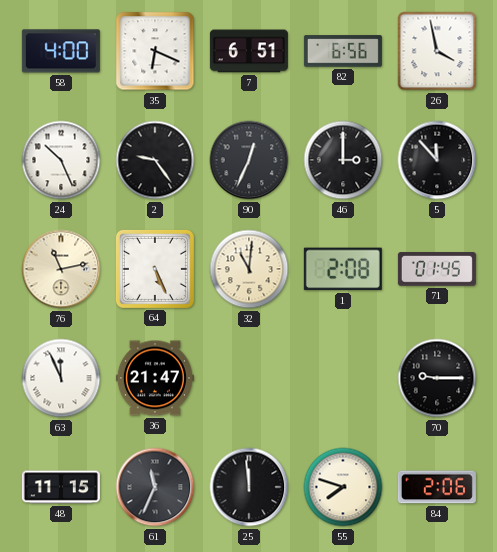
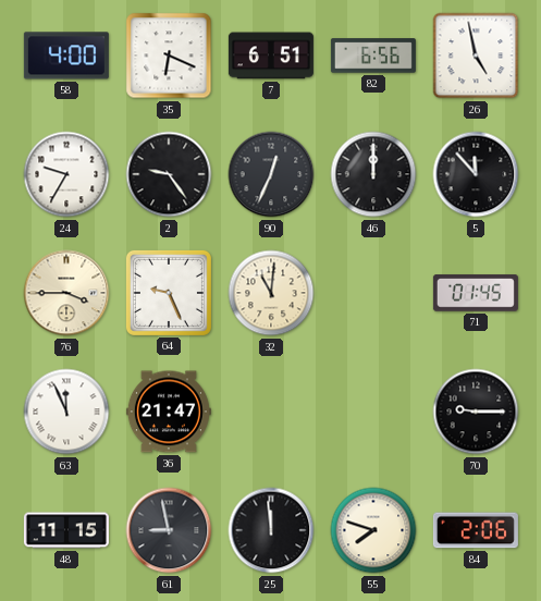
26: 3:58 -> 4:58
24: 10:26 -> 9:35
46: 3:00 -> 12:00
76: 11:13 -> 3:45
64: 5:26 -> 9:26
1: 2:08 -> none
61: 11:34 -> 8:58
